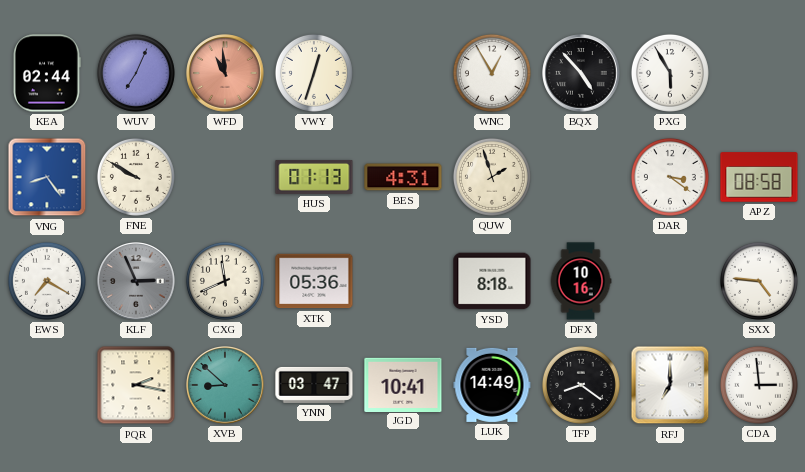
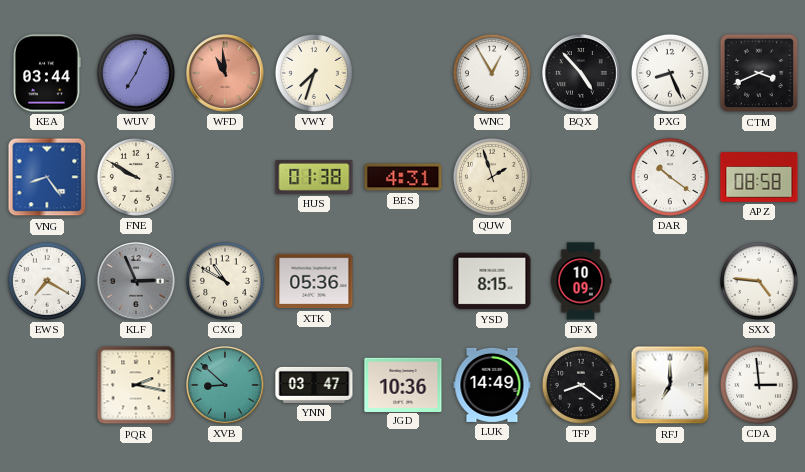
KEA: 02:44 -> 03:44
VWY: 12:33 -> 7:33
PXG: 5:55 -> 8:26
CTM: none -> 3:41
HUS: 01:13 -> 01:38
DAR: 3:21 -> 10:21
CXG: 11:41 -> 10:50
YSD: 8:18 -> 8:15
DFX: 10:16 -> 10:09
JGD: 10:41 -> 10:36
